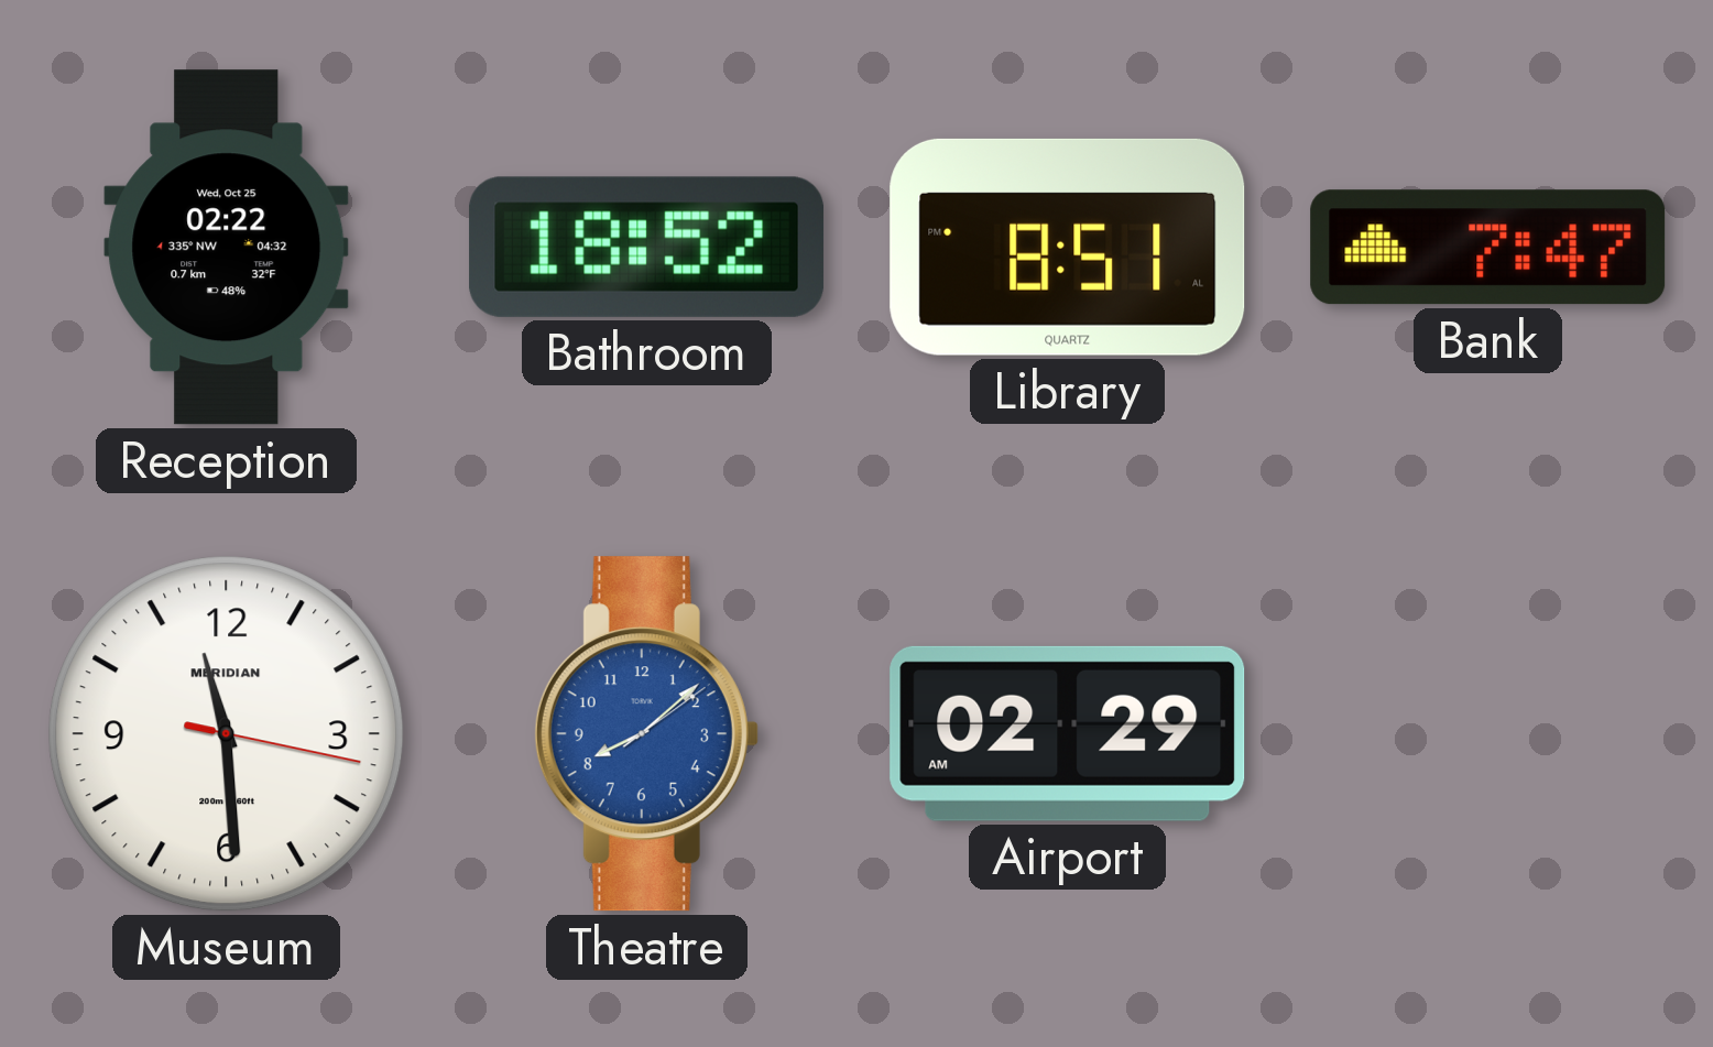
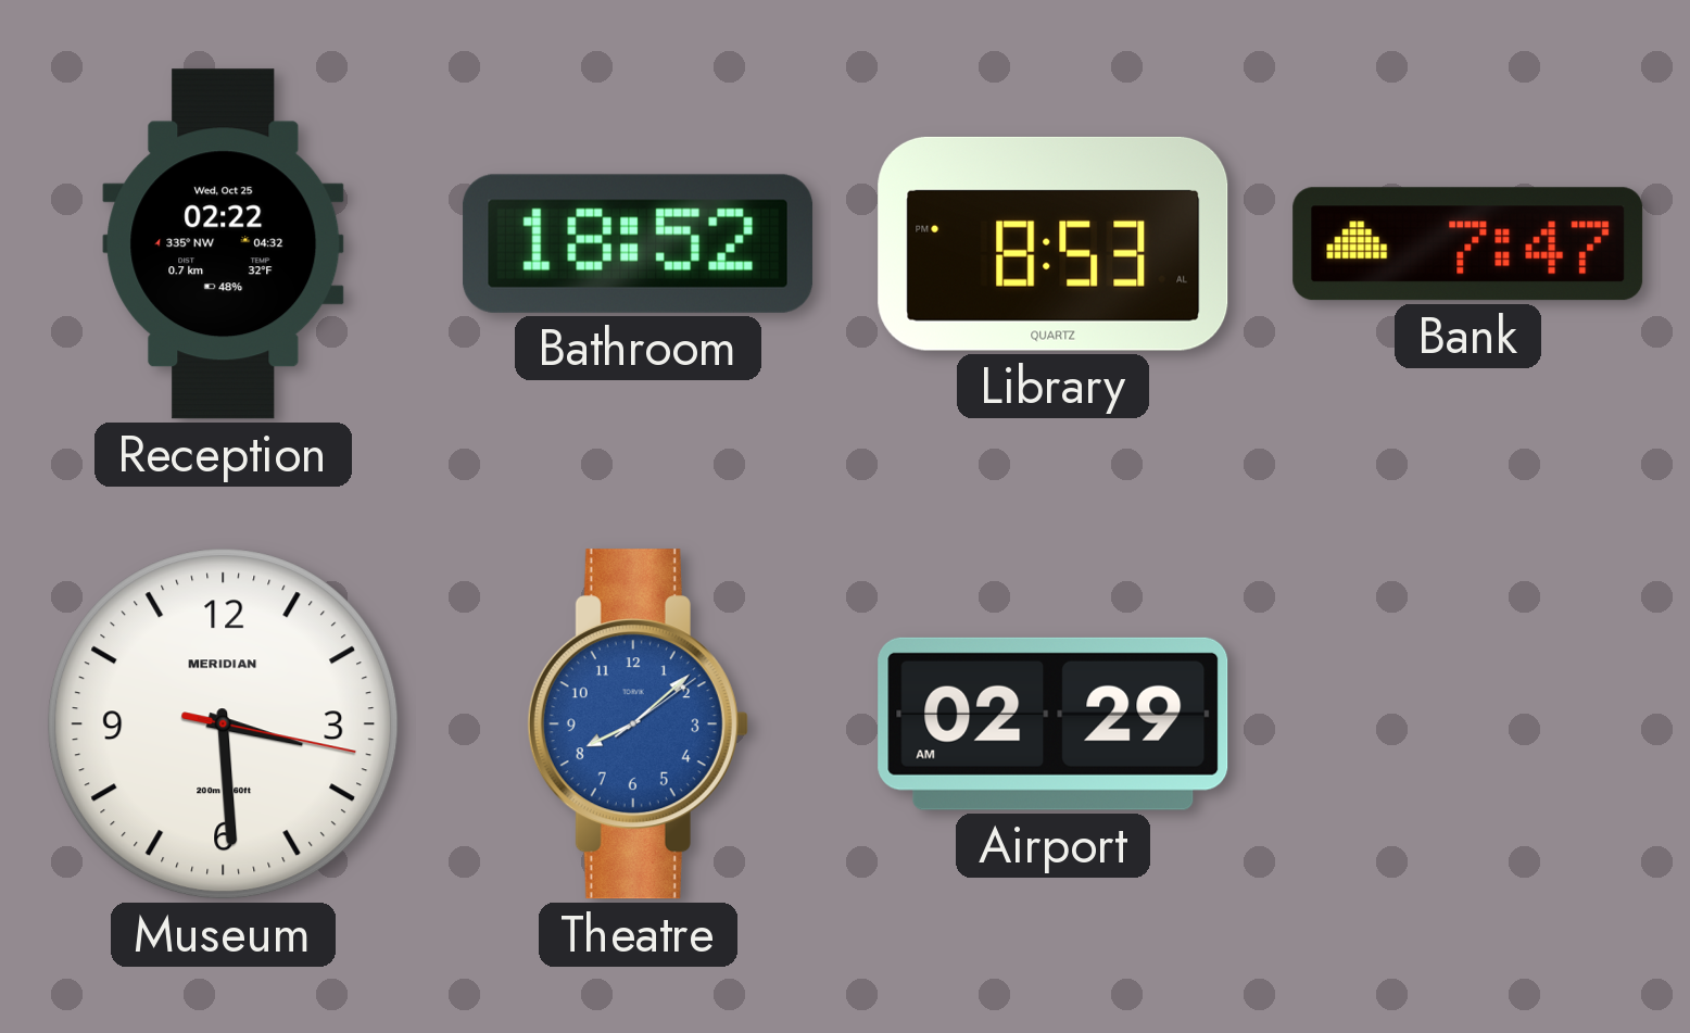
Library: 8:51 -> 8:53
Museum: 11:29 -> 3:29
